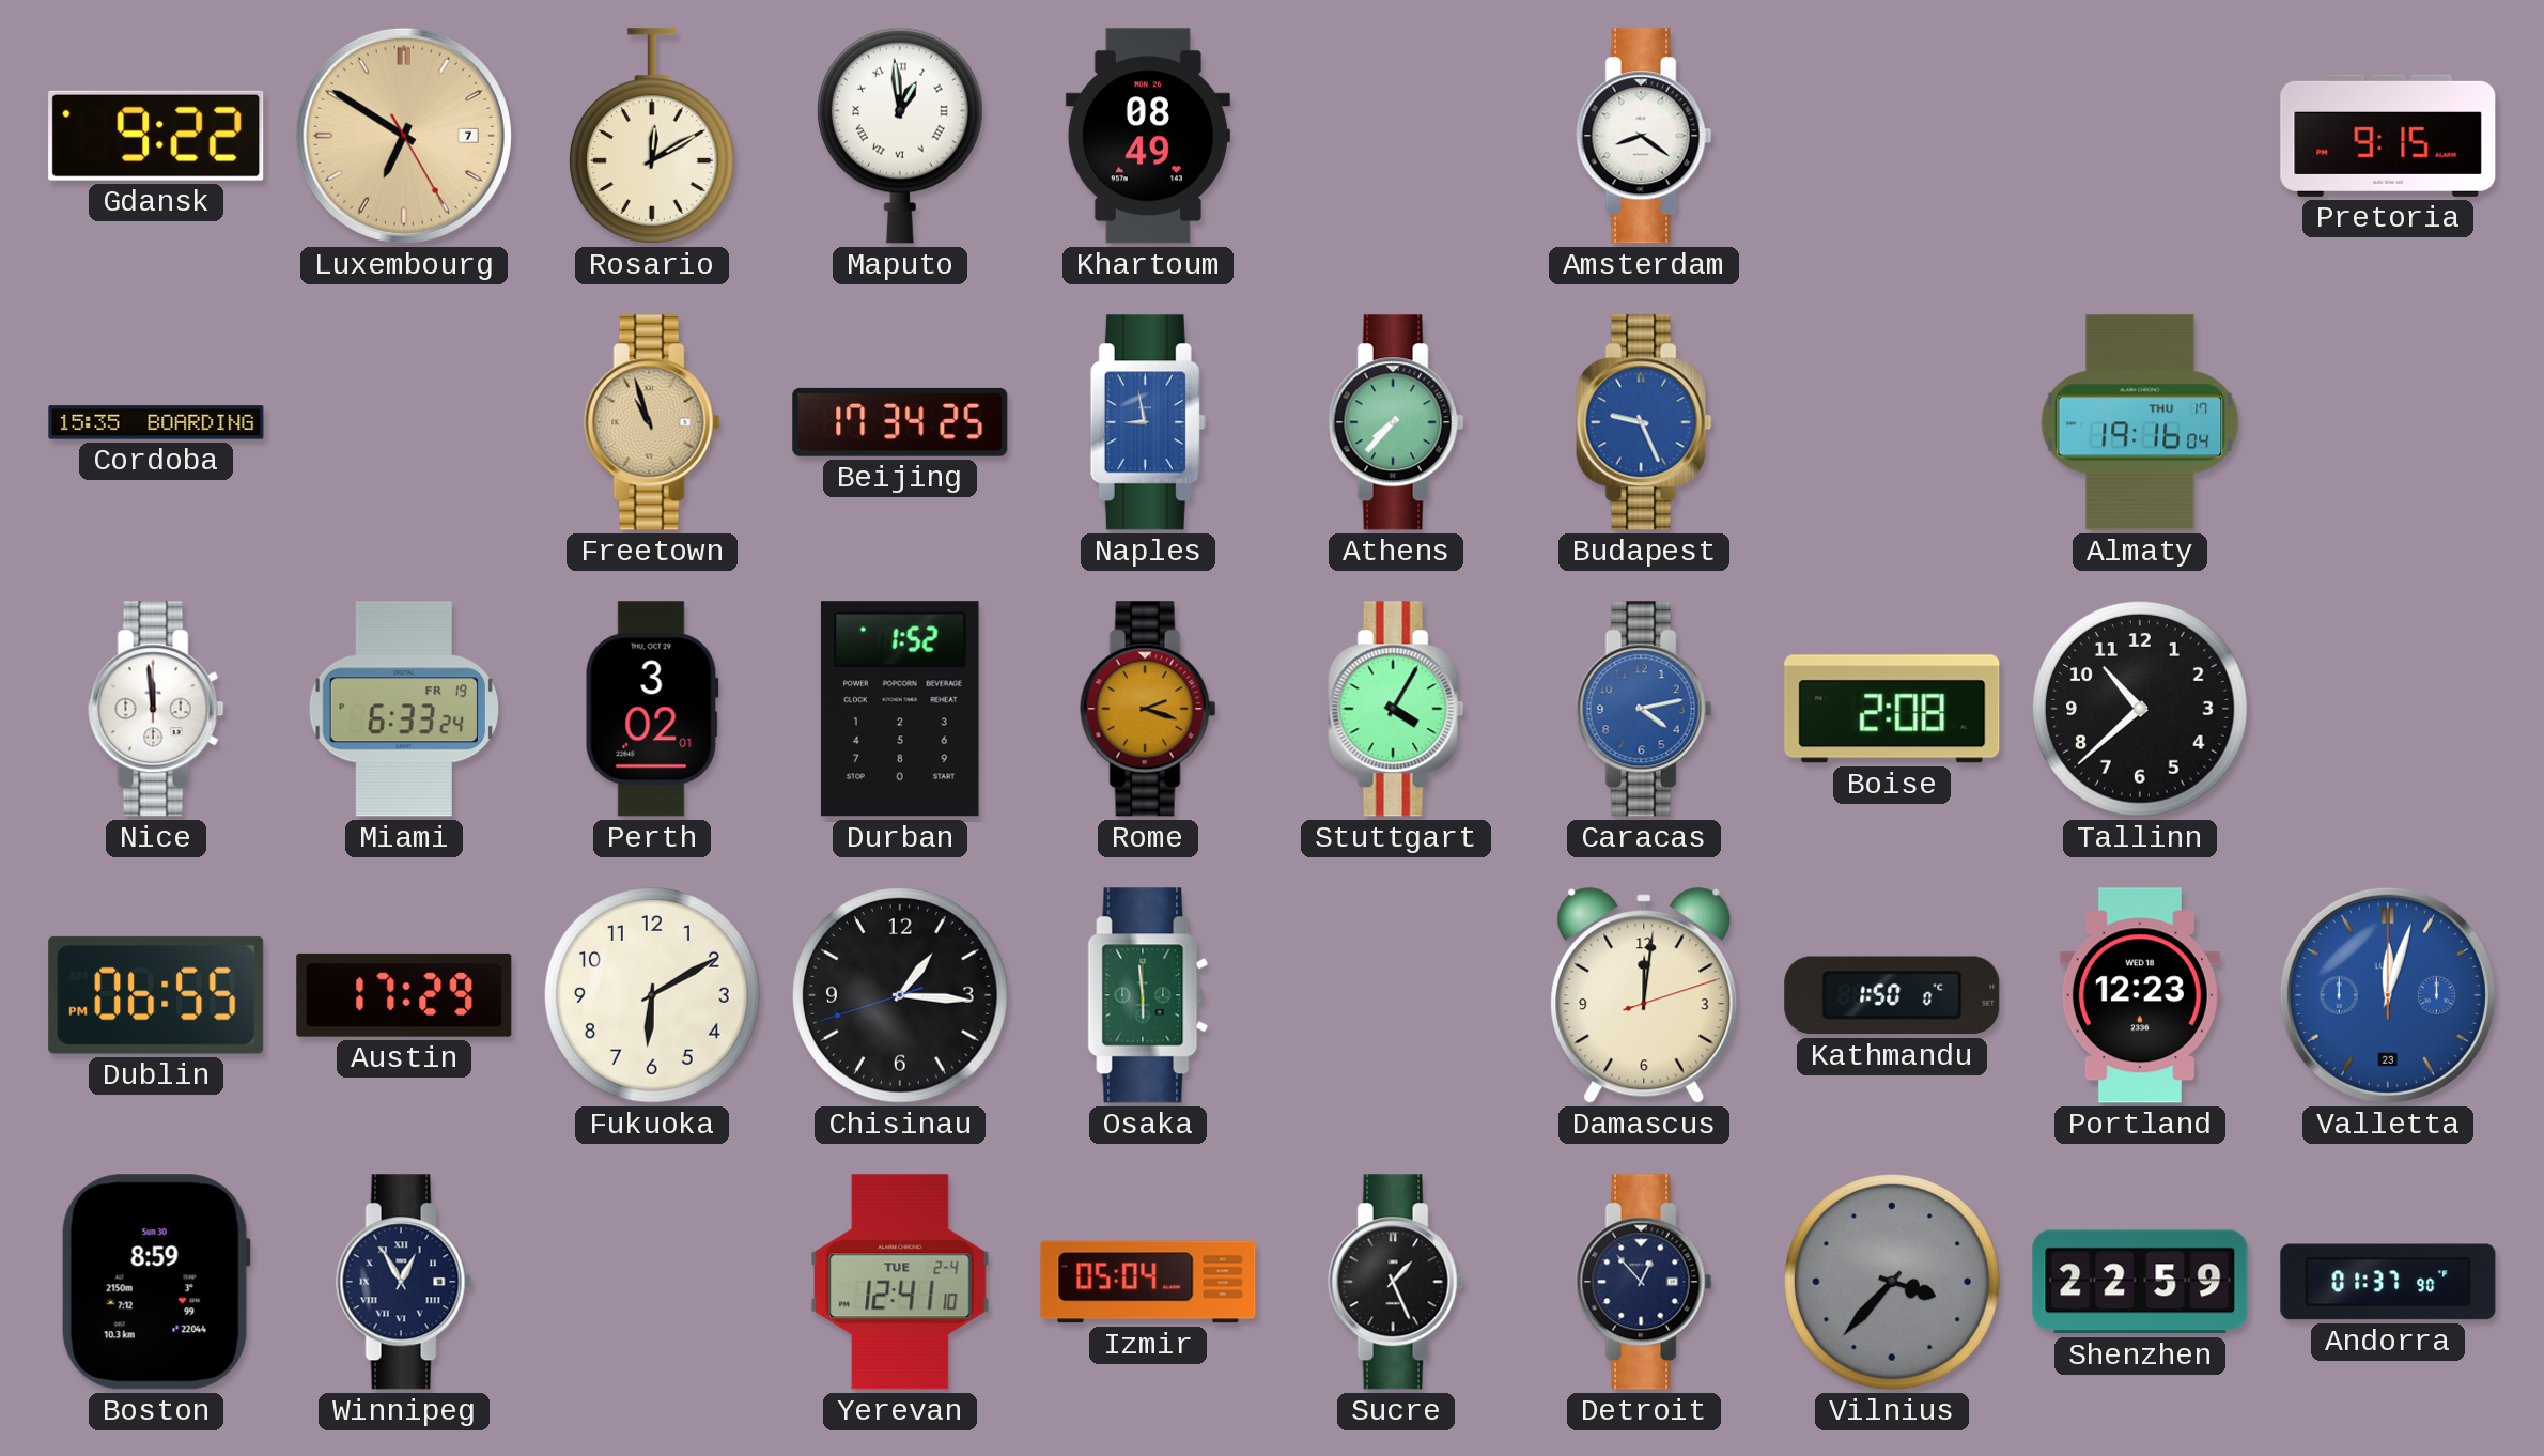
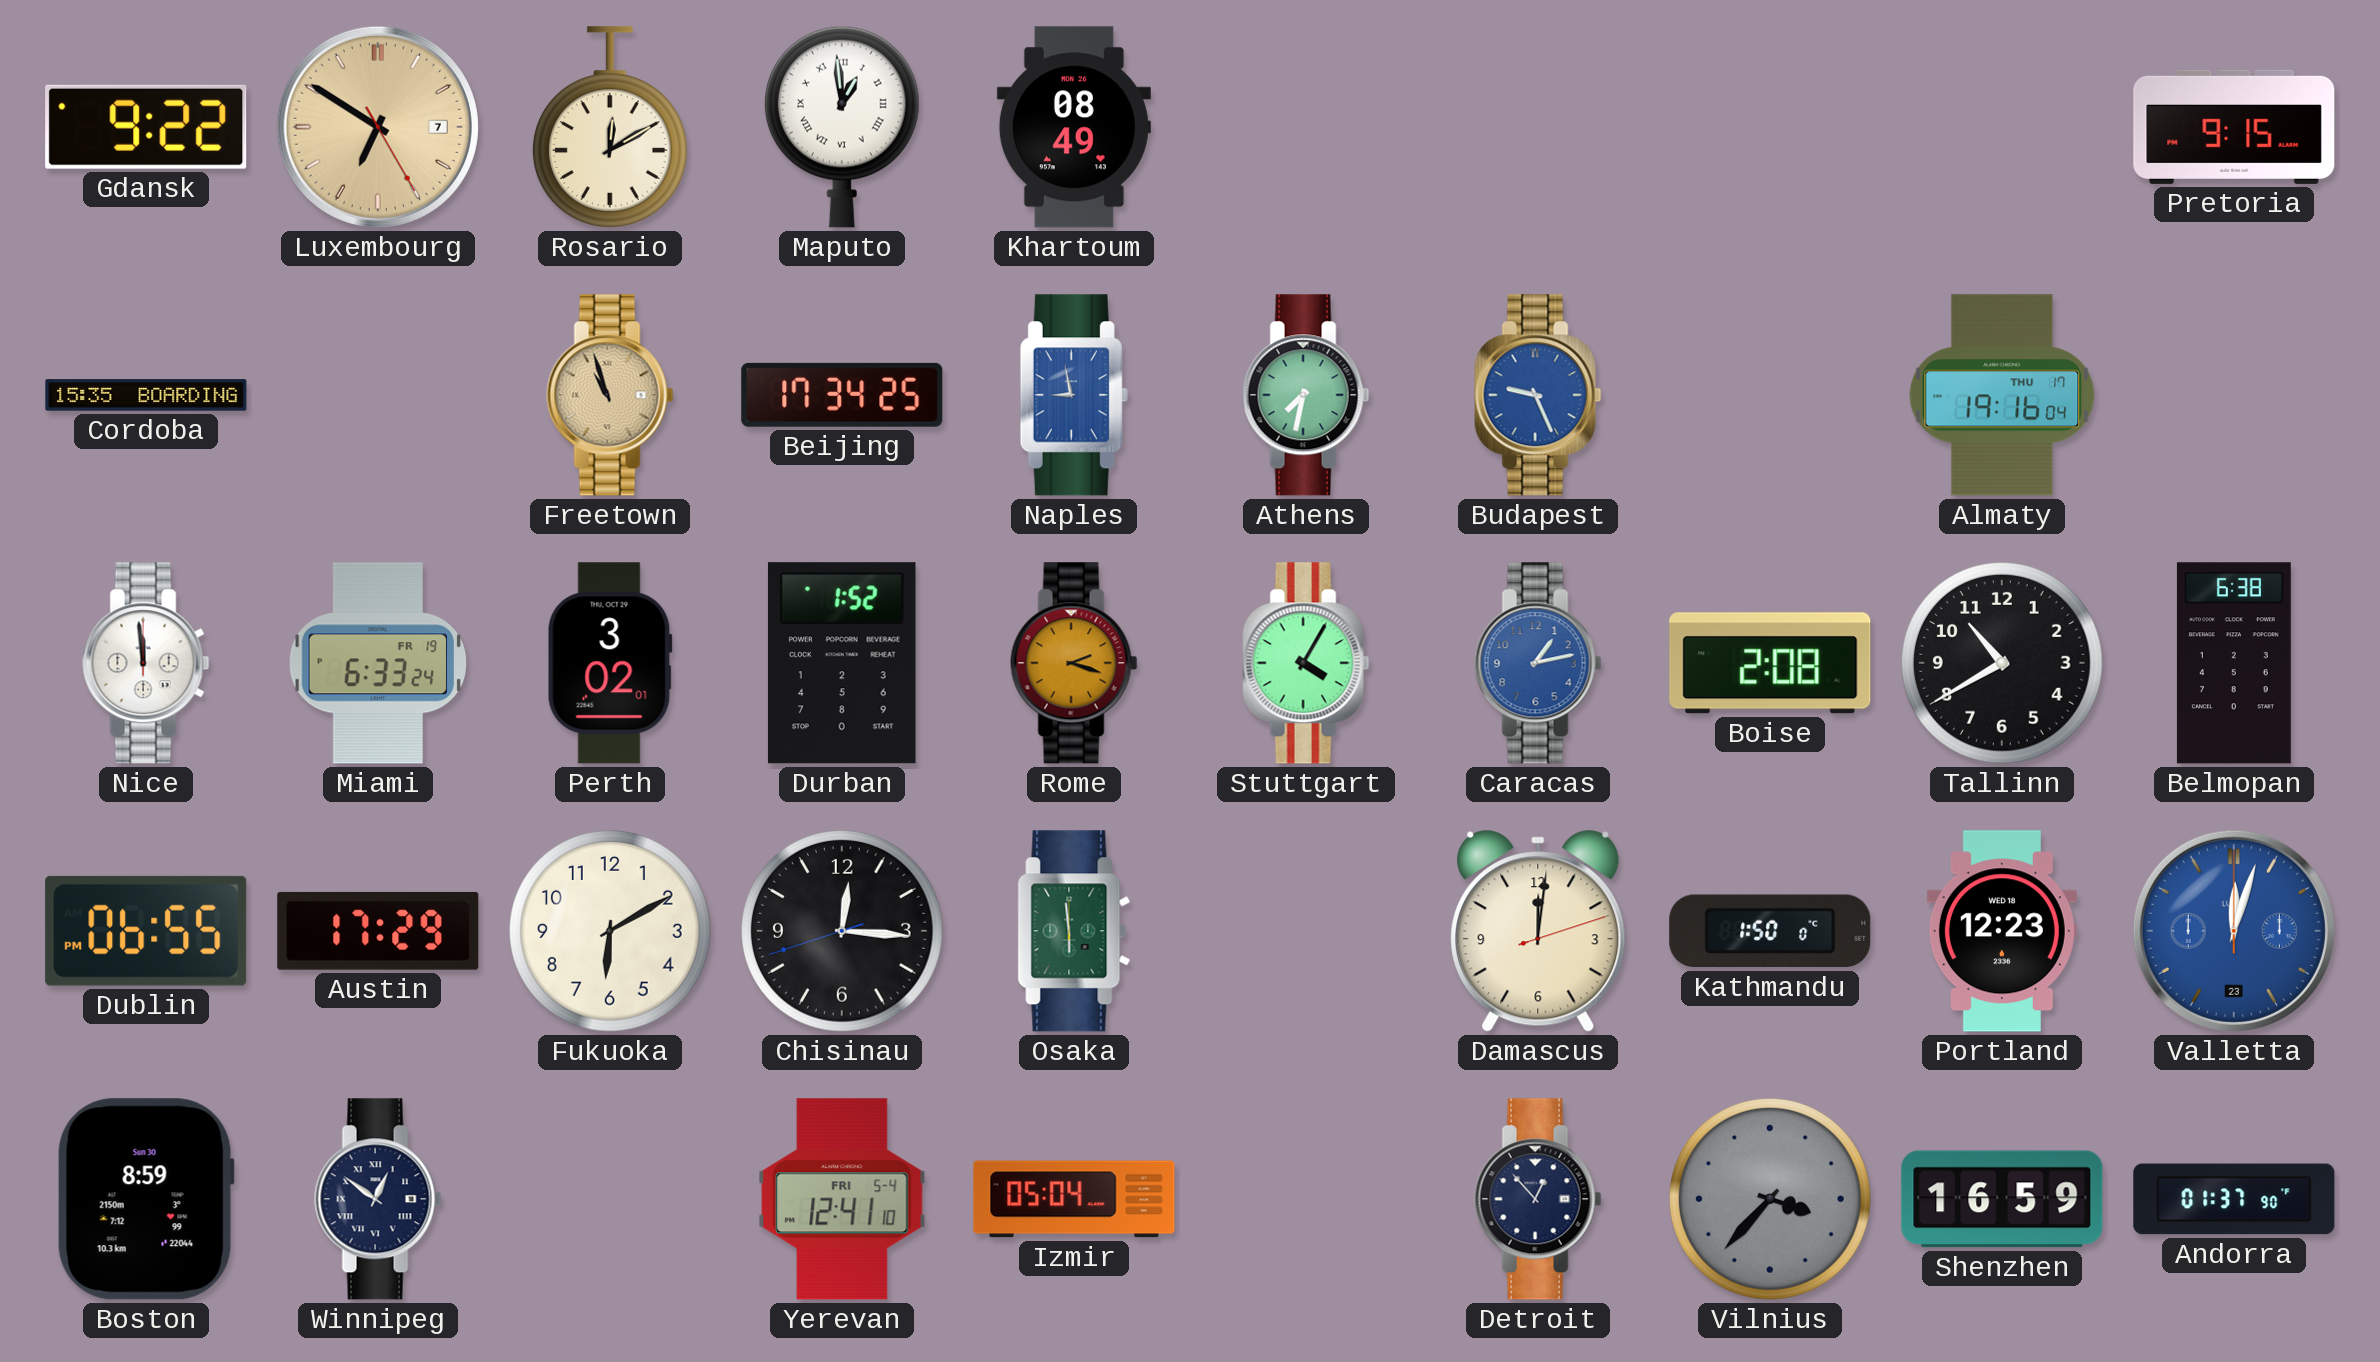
Amsterdam: 8:21 -> none
Athens: 7:37 -> 7:32
Caracas: 4:13 -> 1:13
Tallinn: 10:38 -> 10:40
Belmopan: none -> 6:38
Chisinau: 1:15 -> 12:15
Winnipeg: 12:55 -> 12:51
Yerevan date: TUE 2-4 -> FRI 5-4
Sucre: 1:26 -> none
Shenzhen: 22:59 -> 16:59
